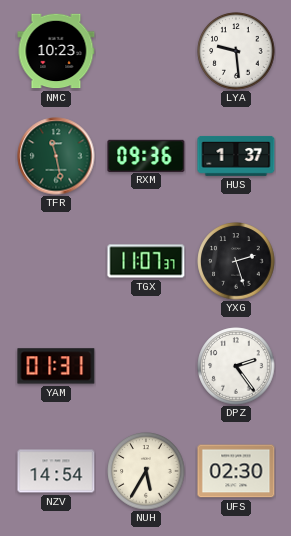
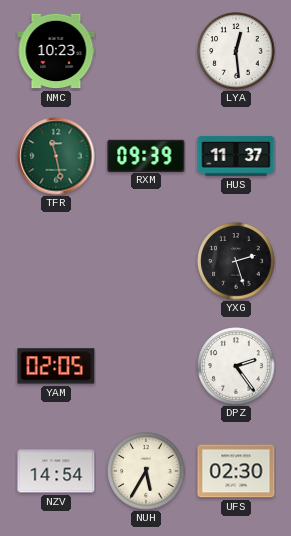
LYA: 9:29 -> 12:29
RXM: 09:36 -> 09:39
HUS: 1:37 -> 11:37
TGX: 11:07 -> none
YAM: 01:31 -> 02:05
